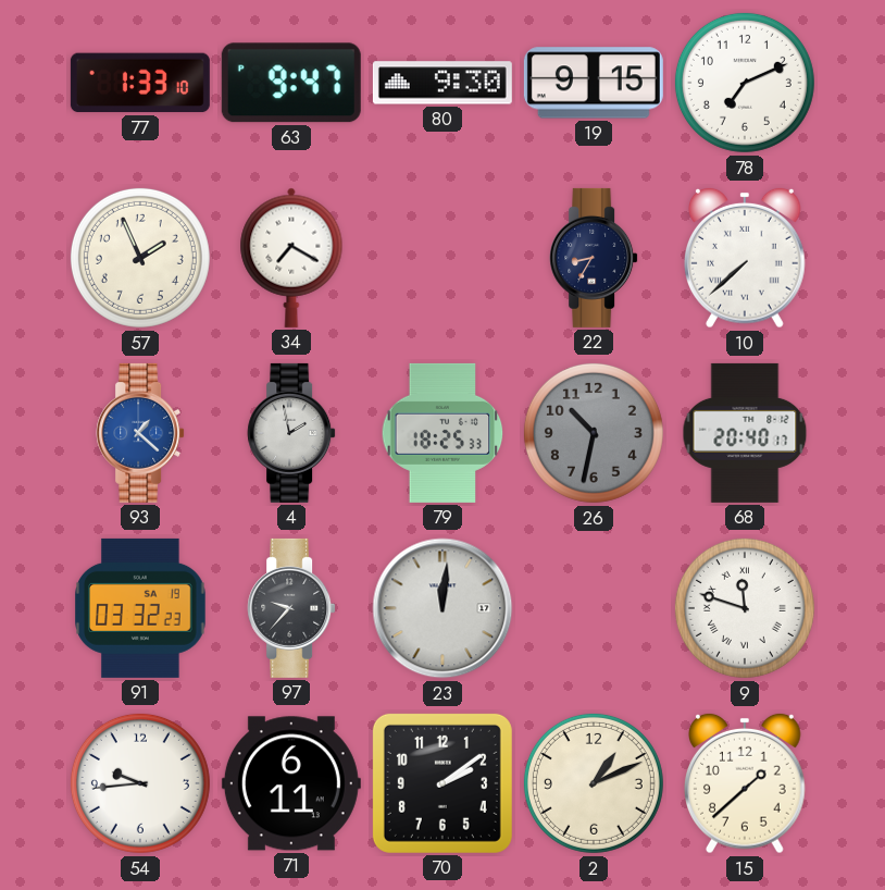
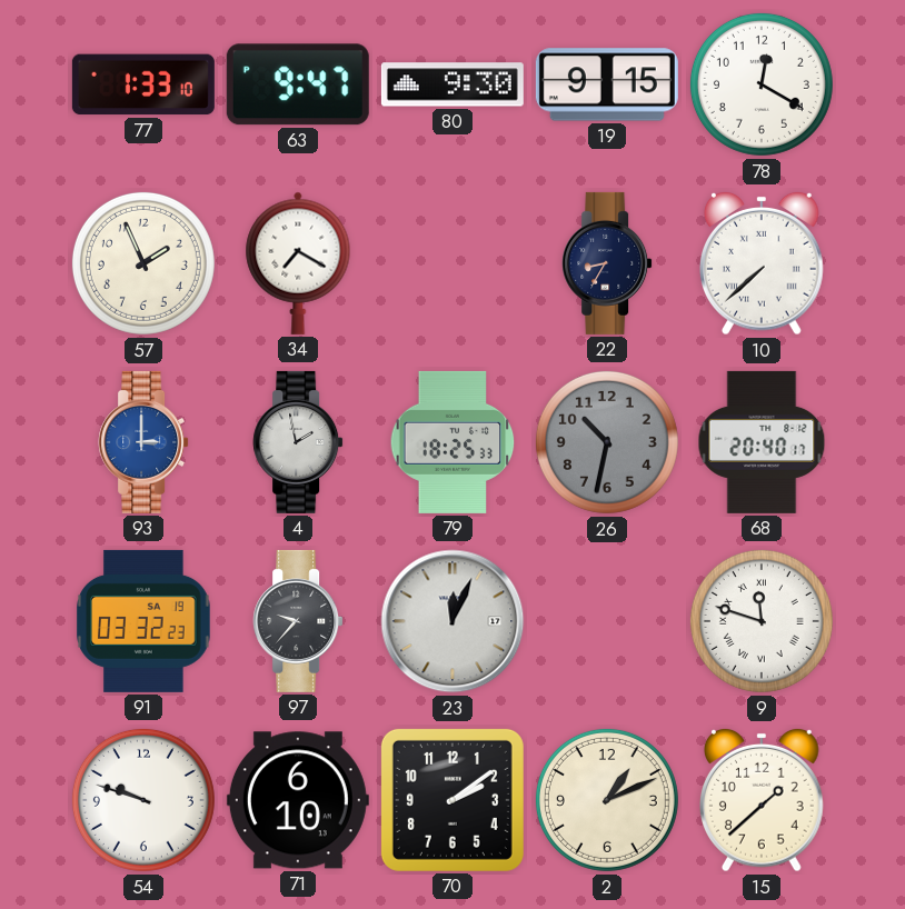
78: 7:11 -> 12:20
93: 1:22 -> 3:00
23: 12:01 -> 12:04
54: 9:44 -> 9:48
71: 6:11 -> 6:10
